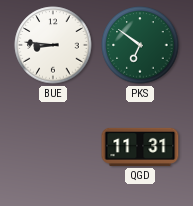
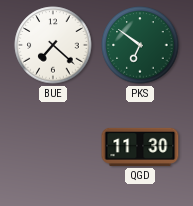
BUE: 8:46 -> 7:22
QGD: 11:31 -> 11:30
